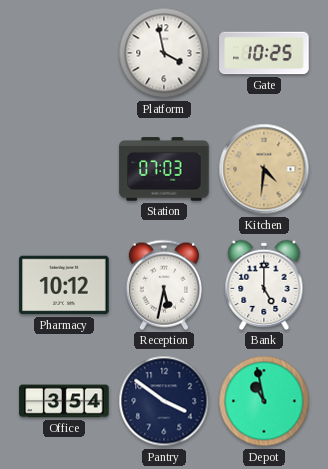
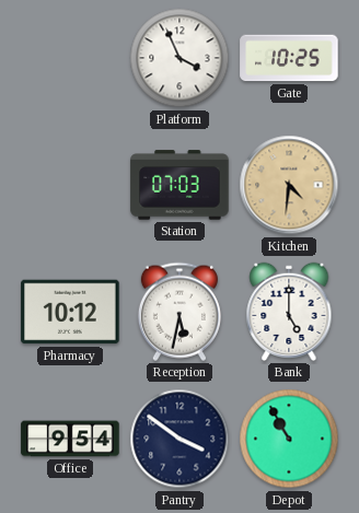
Platform: 3:58 -> 3:56
Office: 3:54 -> 9:54
Depot: 10:58 -> 10:55
